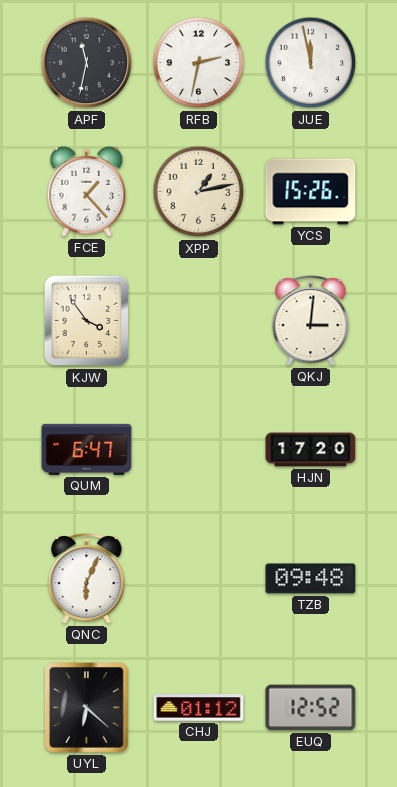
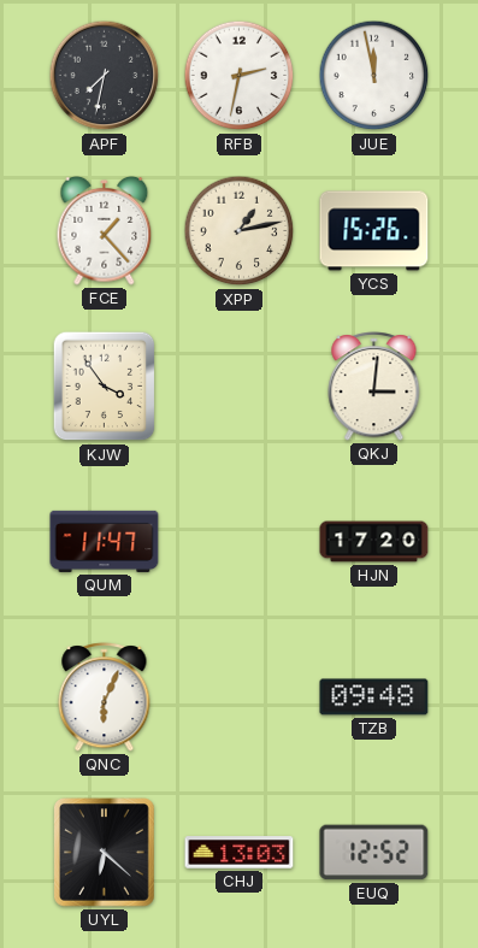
APF: 11:32 -> 7:32
QUM: 6:47 -> 11:47
CHJ: 01:12 -> 13:03
